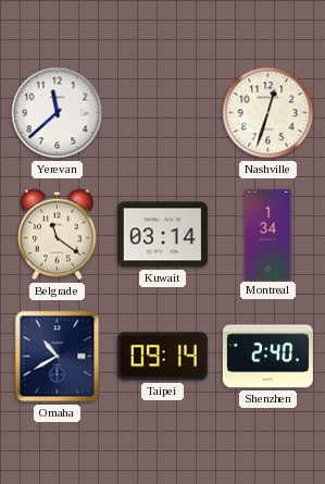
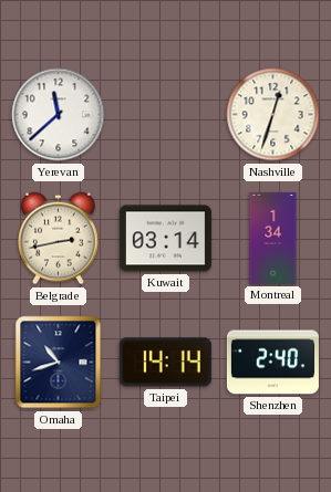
Belgrade: 11:21 -> 2:43
Omaha: 10:40 -> 10:42
Taipei: 09:14 -> 14:14
